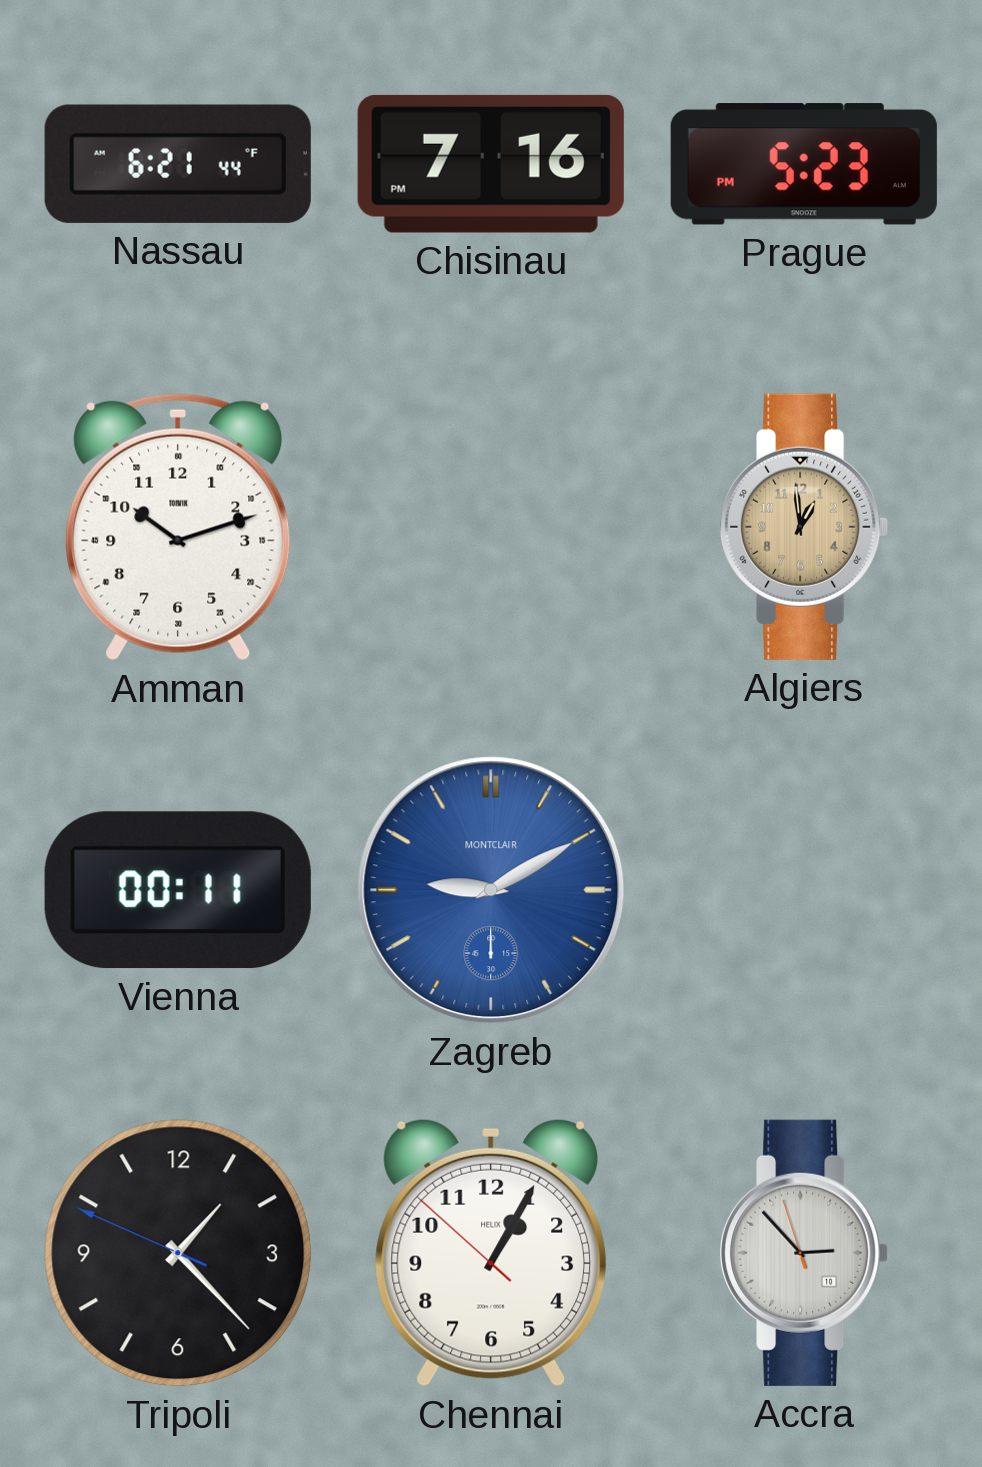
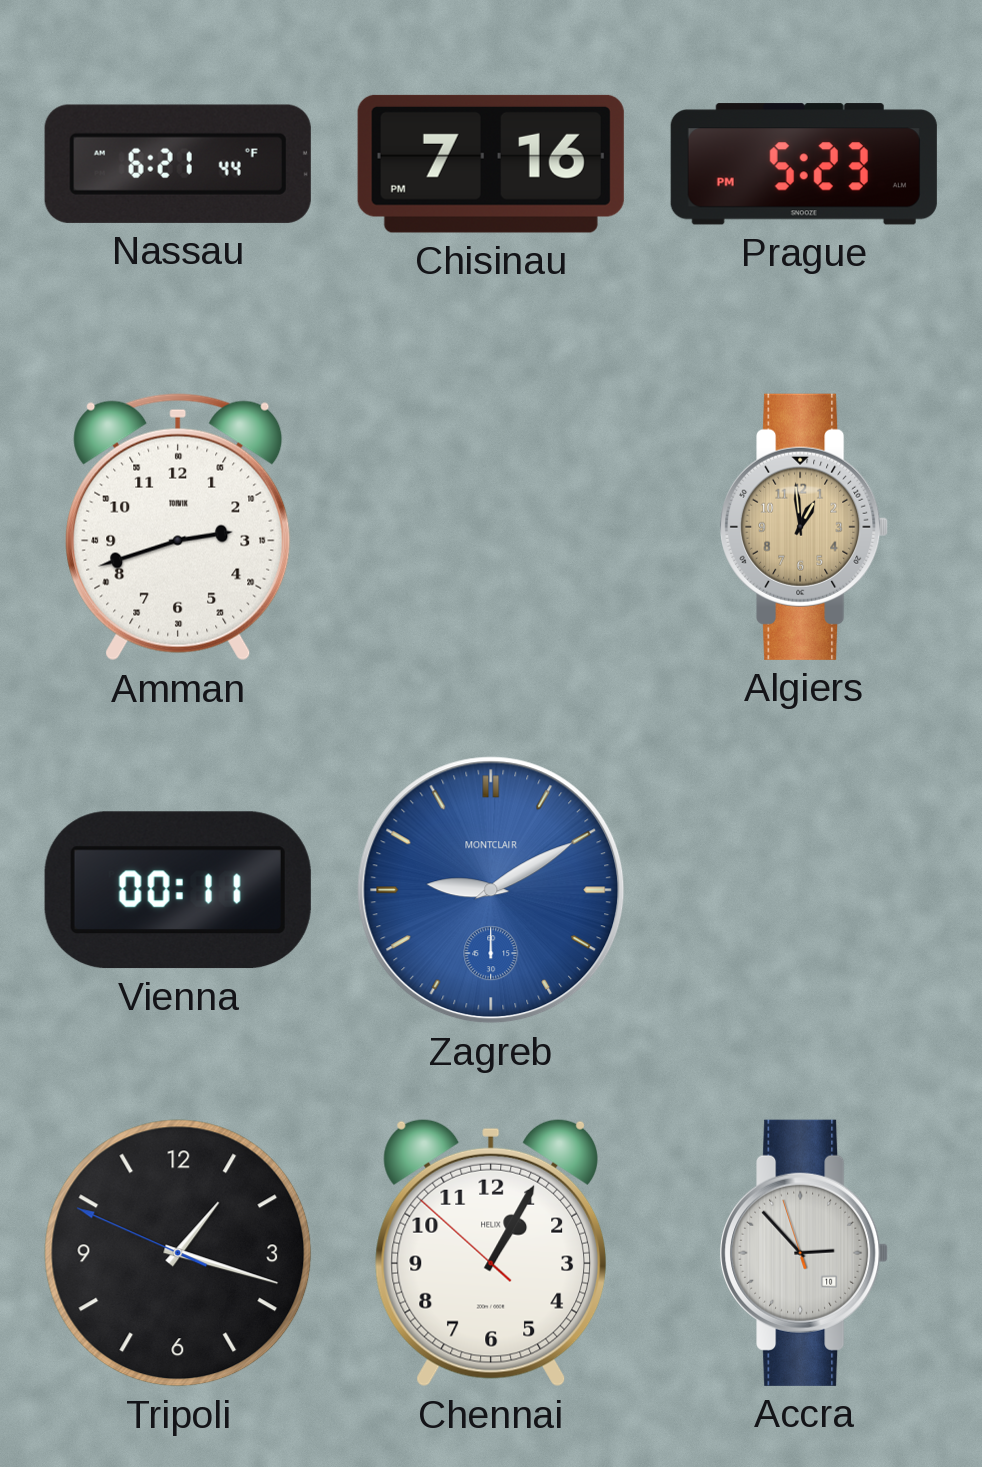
Amman: 10:12 -> 2:42
Tripoli: 1:22 -> 1:17
